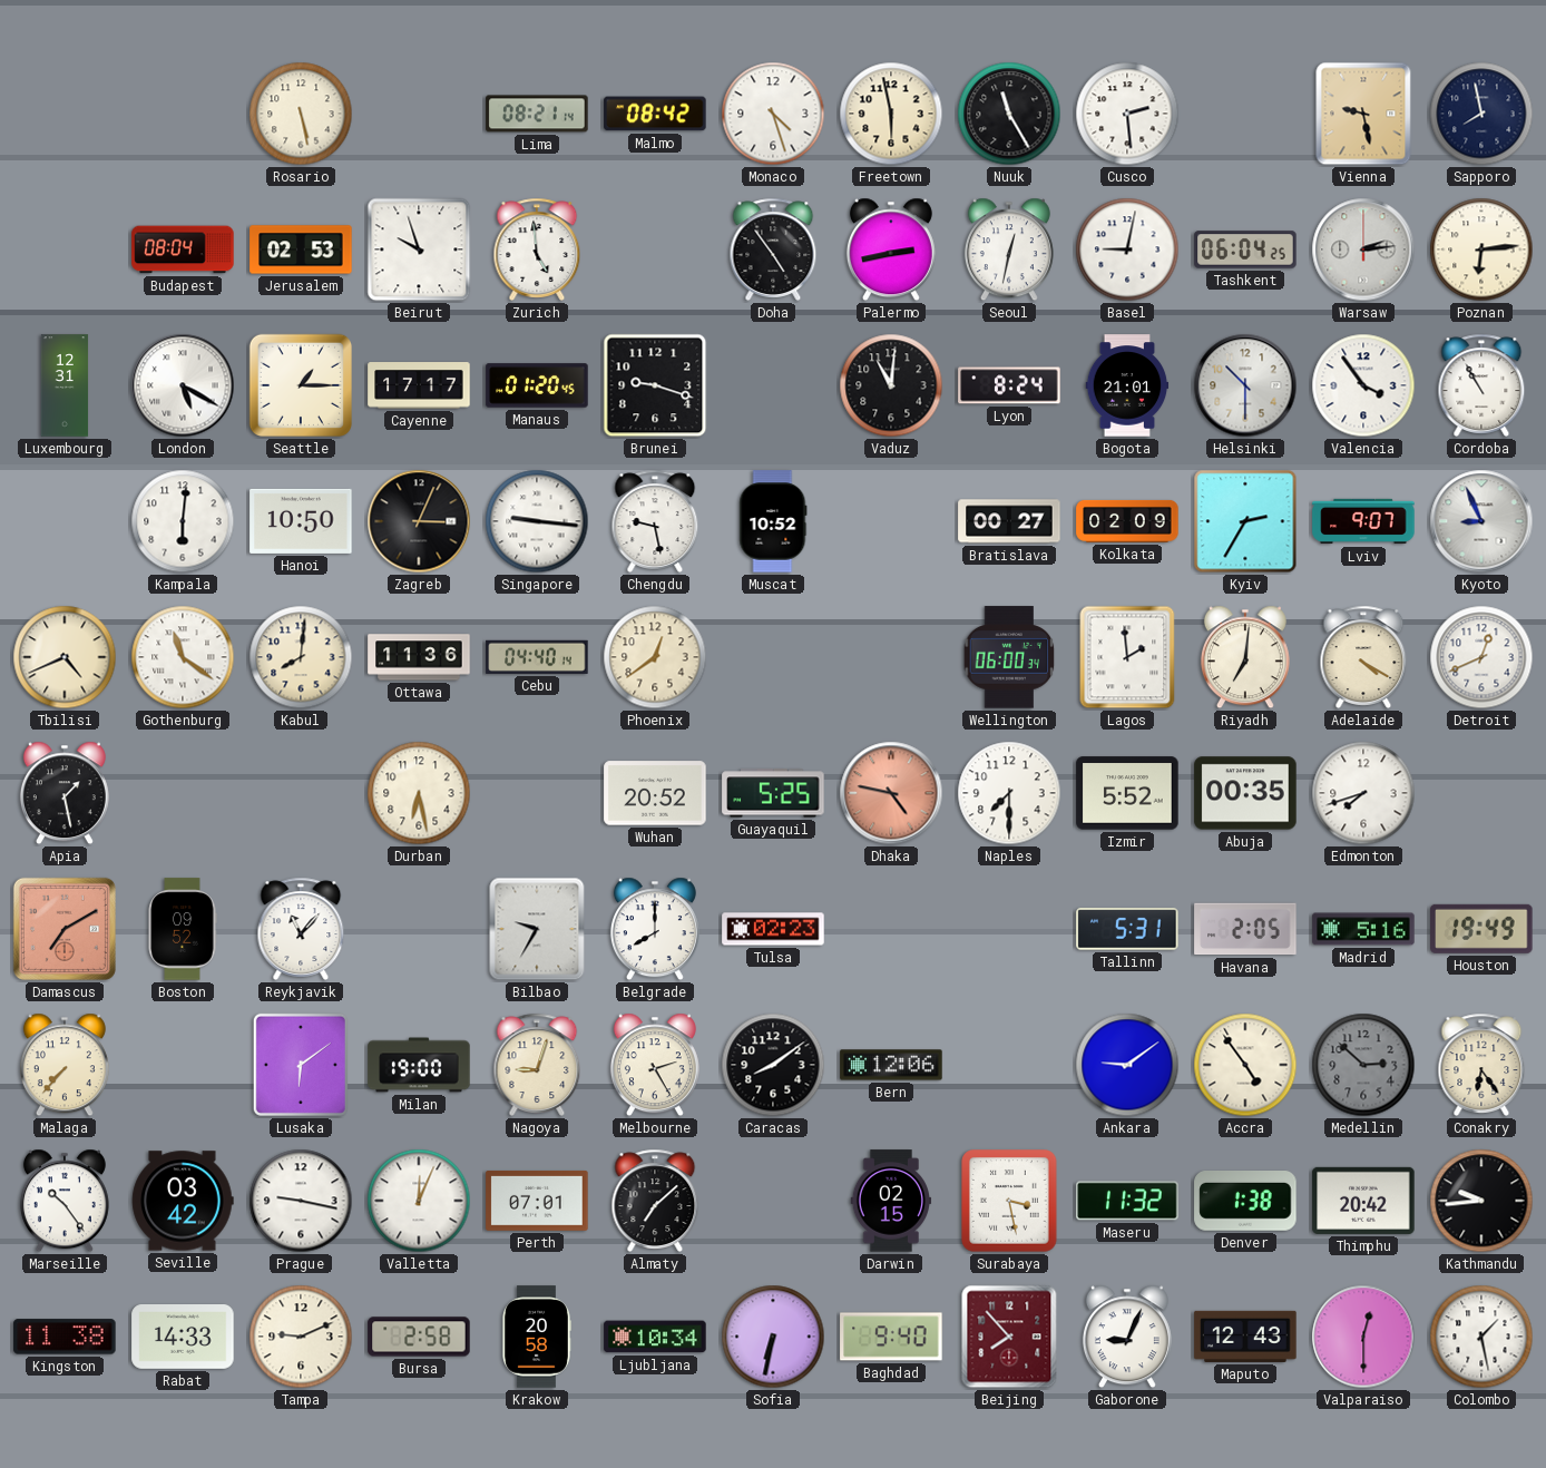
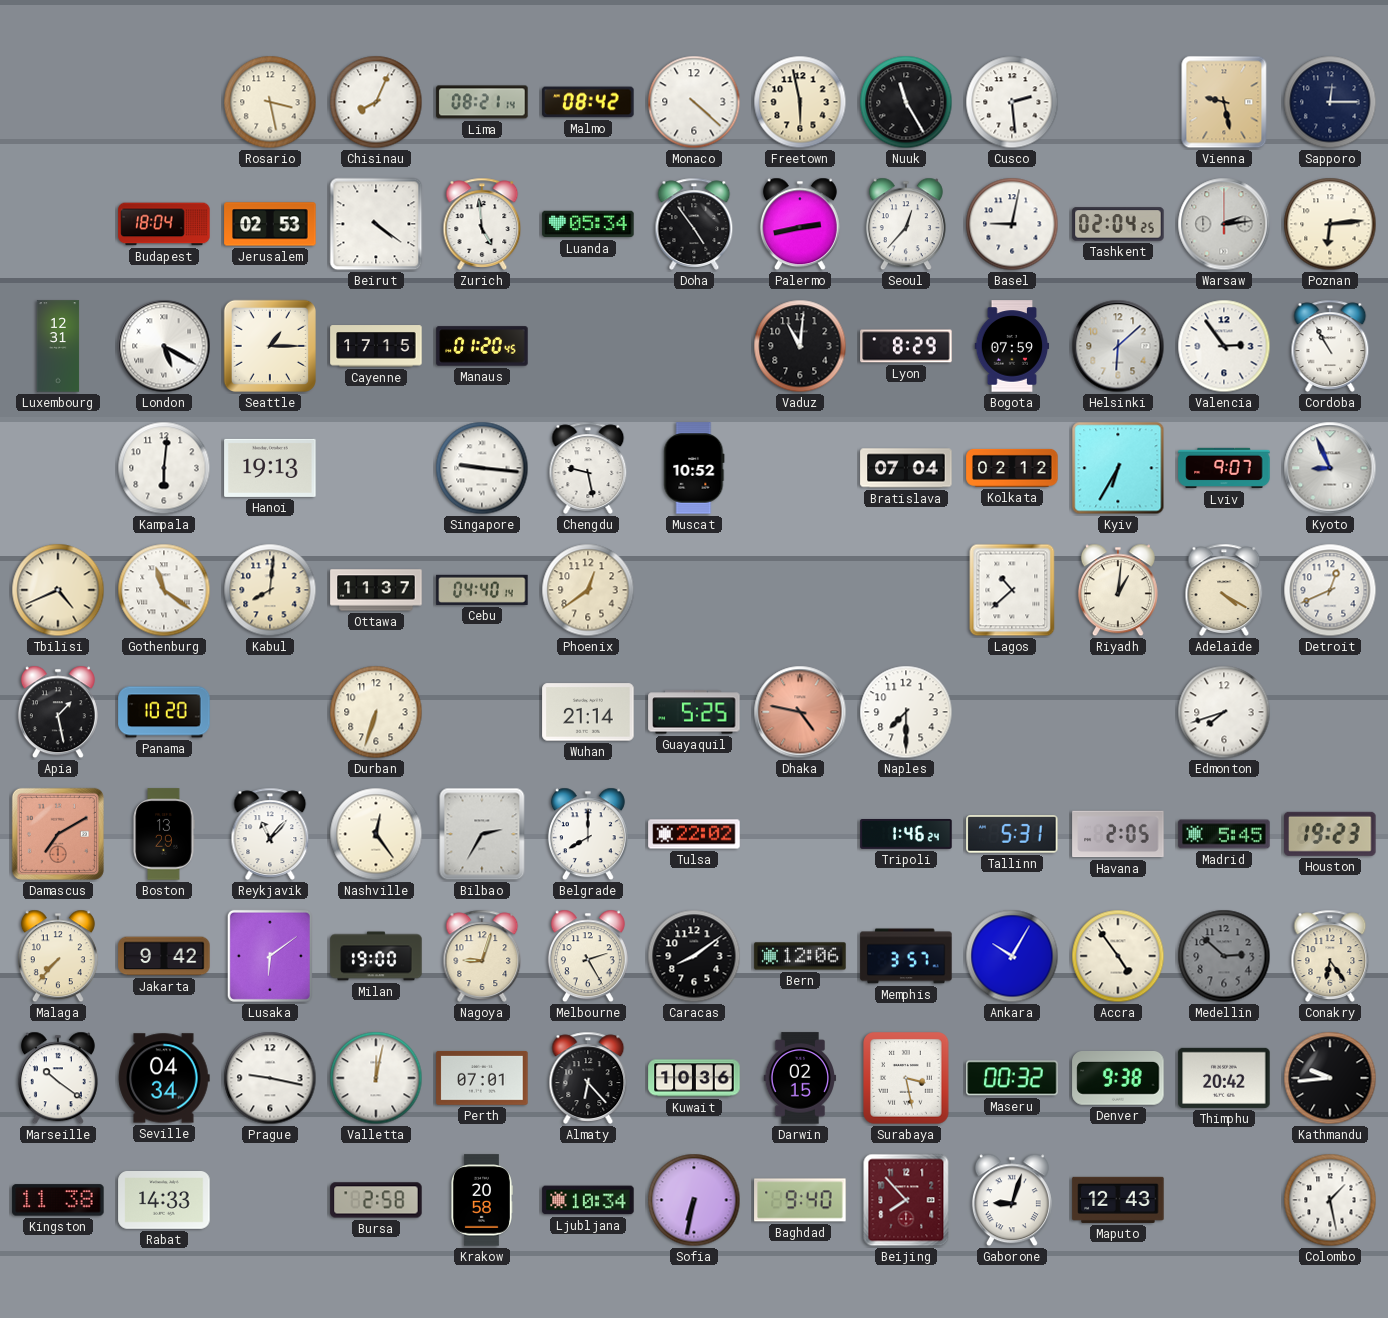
Rosario: 5:28 -> 3:28
Chisinau: none -> 8:04
Monaco: 4:27 -> 4:22
Sapporo: 7:58 -> 12:15
Budapest: 08:04 -> 18:04
Beirut: 9:57 -> 4:21
Luanda: none -> 05:34
Seoul: 12:32 -> 12:37
Tashkent: 06:04 -> 02:04
Cayenne: 17:17 -> 17:15
Brunei: 9:18 -> none
Lyon: 8:24 -> 8:29
Bogota: 21:01 -> 07:59
Helsinki: 10:30 -> 6:08
Valencia: 3:54 -> 2:54
Hanoi: 10:50 -> 19:13
Zagreb: 3:04 -> none
Bratislava: 00:27 -> 07:04
Kolkata: 02:09 -> 02:12
Kyiv: 2:35 -> 6:35
Ottawa: 11:36 -> 11:37
Wellington: 06:00 -> none
Lagos: 1:59 -> 10:38
Riyadh: 7:01 -> 1:01
Panama: none -> 10:20
Durban: 6:28 -> 6:33
Wuhan: 20:52 -> 21:14
Izmir: 5:52 -> none
Abuja: 00:35 -> none
Boston: 09:52 -> 13:29
Nashville: none -> 12:24
Bilbao: 9:35 -> 2:35
Tulsa: 02:23 -> 22:02
Tripoli: none -> 1:46
Madrid: 5:16 -> 5:45
Houston: 19:49 -> 19:23
Jakarta: none -> 9:42
Memphis: none -> 3:57
Ankara: 9:09 -> 10:05
Marseille: 10:24 -> 10:21
Seville: 03:42 -> 04:34
Valletta: 12:04 -> 12:02
Almaty: 7:08 -> 6:23
Kuwait: none -> 10:36
Maseru: 11:32 -> 00:32
Denver: 1:38 -> 9:38
Tampa: 9:11 -> none
Gaborone: 9:04 -> 9:03
Valparaiso: 12:30 -> none
